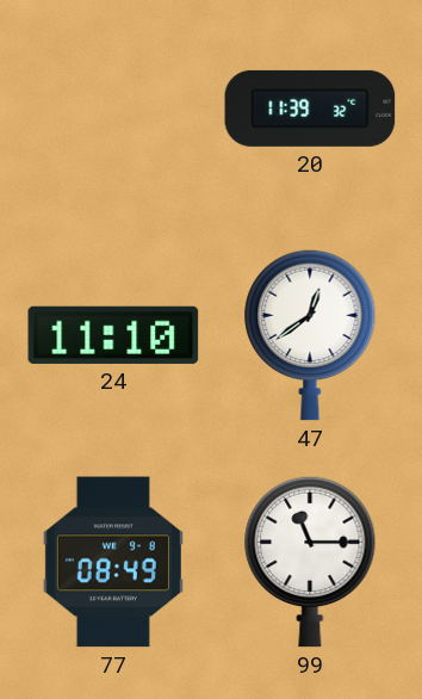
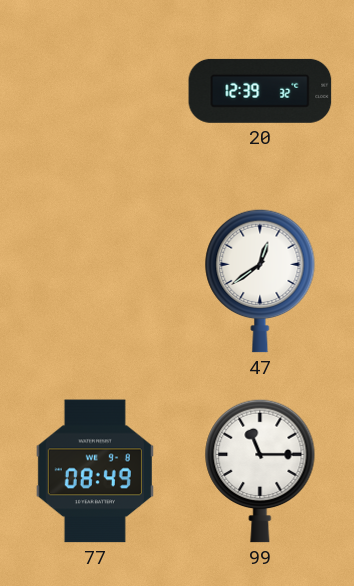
20: 11:39 -> 12:39
24: 11:10 -> none
